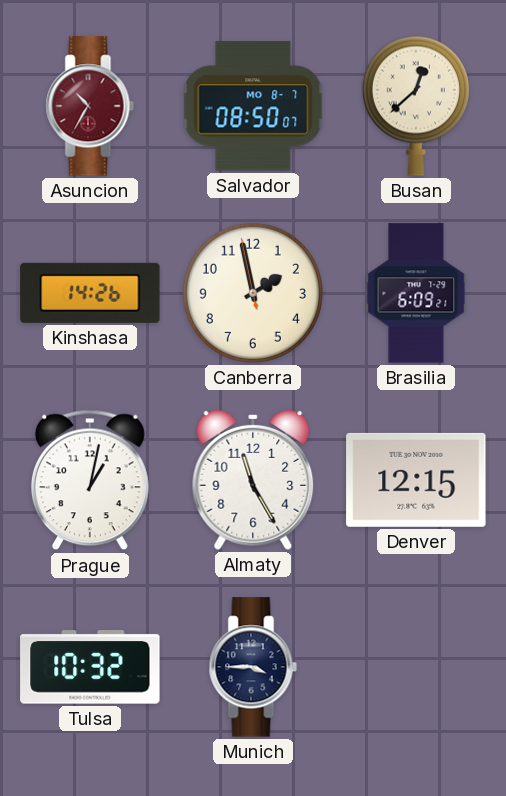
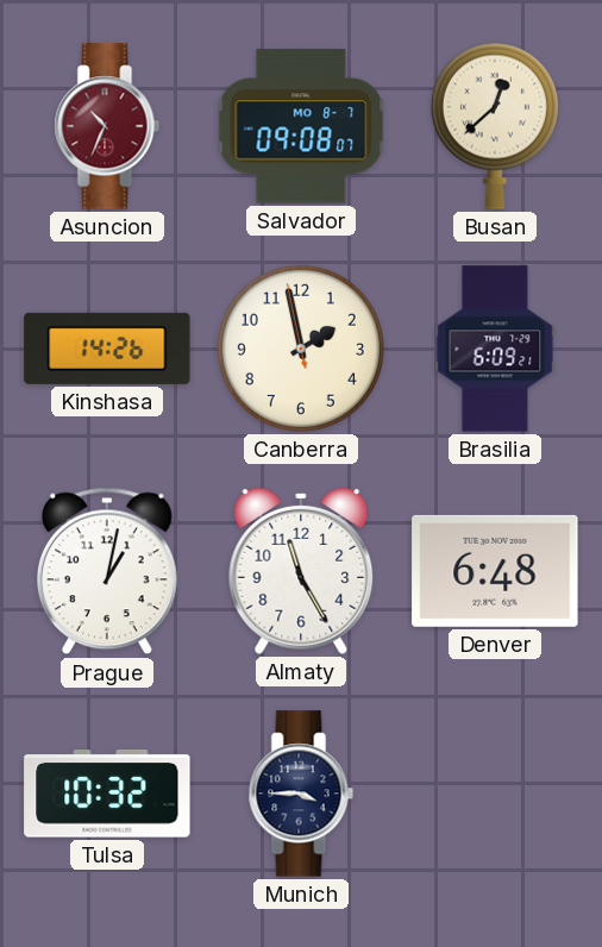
Asuncion: 10:35 -> 10:34
Salvador: 08:50 -> 09:08
Denver: 12:15 -> 6:48
